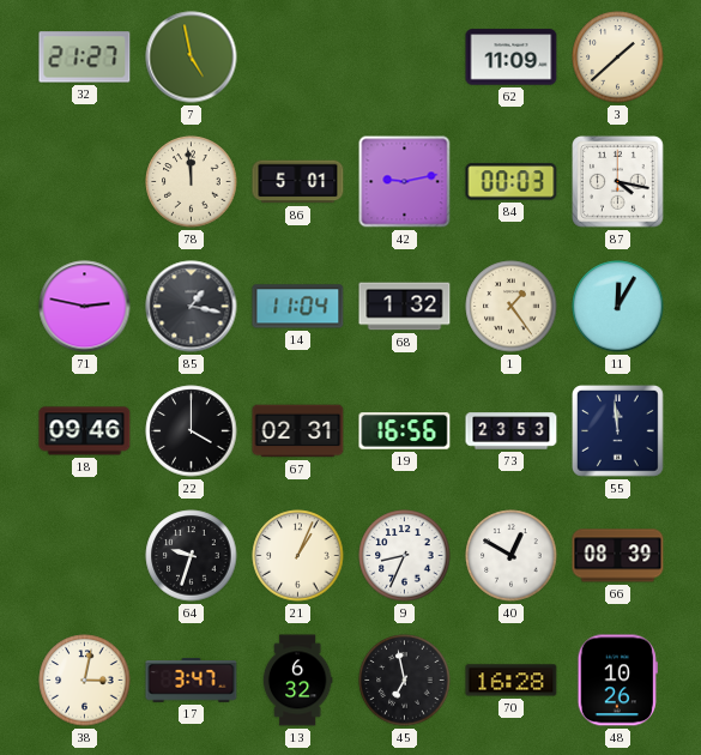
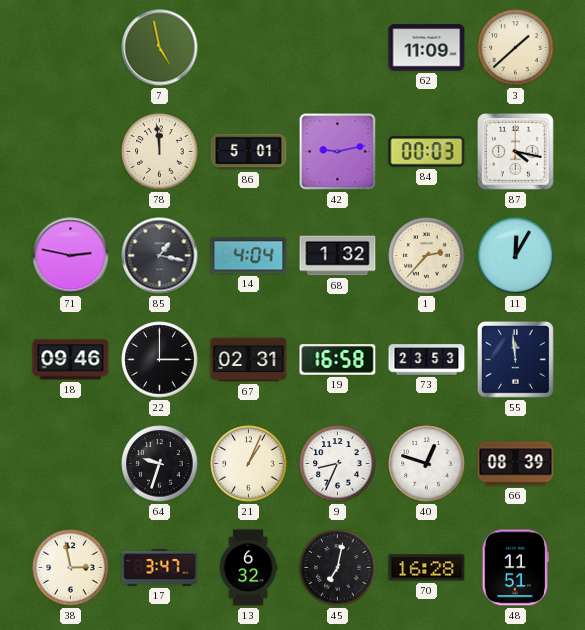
32: 21:27 -> none
14: 11:04 -> 4:04
1: 1:24 -> 2:37
22: 4:00 -> 3:00
19: 16:56 -> 16:58
40: 12:50 -> 12:48
38: 3:02 -> 2:58
45: 6:58 -> 7:02
48: 10:26 -> 11:51
